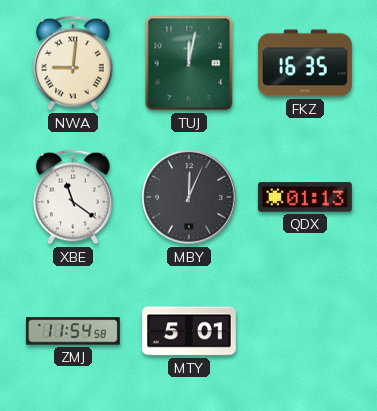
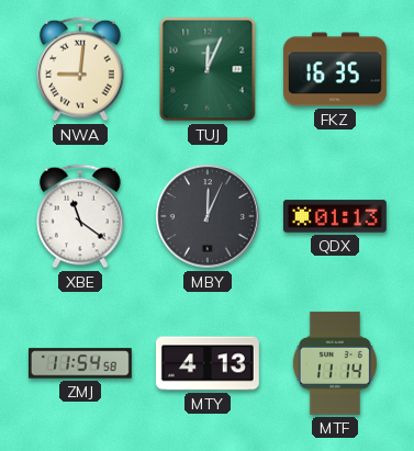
TUJ: 12:02 -> 12:04
MTY: 5:01 -> 4:13
MTF: none -> 11:14
